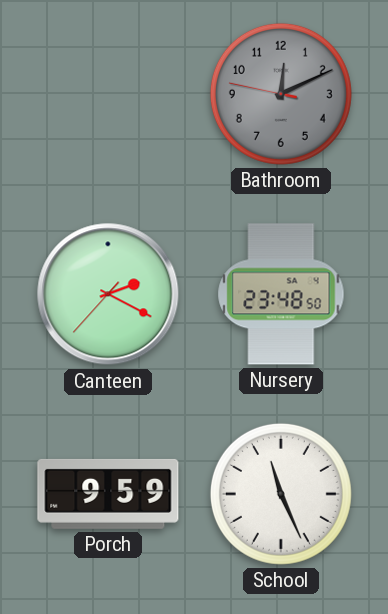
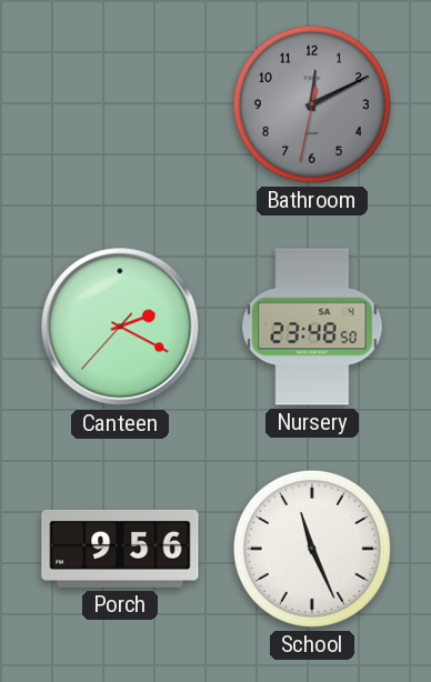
Bathroom: 12:10:47 -> 12:10:32
Porch: 9:59 -> 9:56
